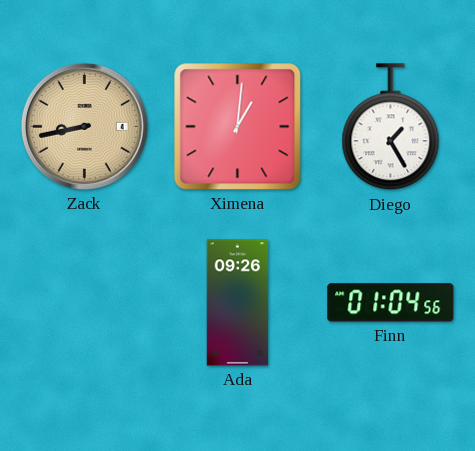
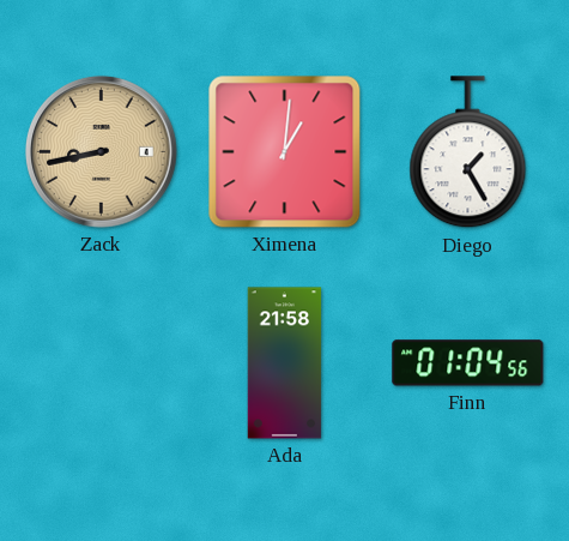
Ada: 09:26 -> 21:58
